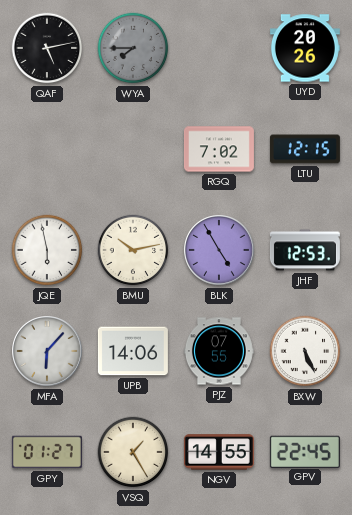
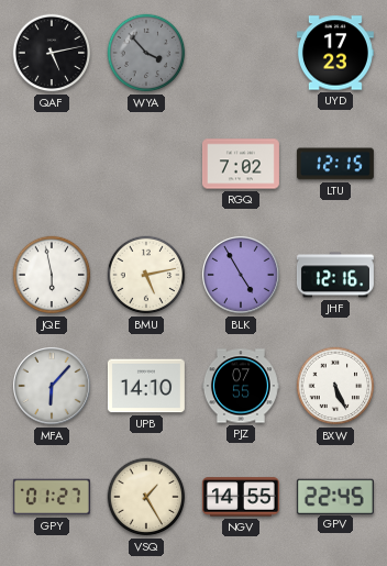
WYA: 7:45 -> 3:53
UYD: 20:26 -> 17:23
BMU: 10:13 -> 5:13
JHF: 12:53 -> 12:16
UPB: 14:06 -> 14:10
